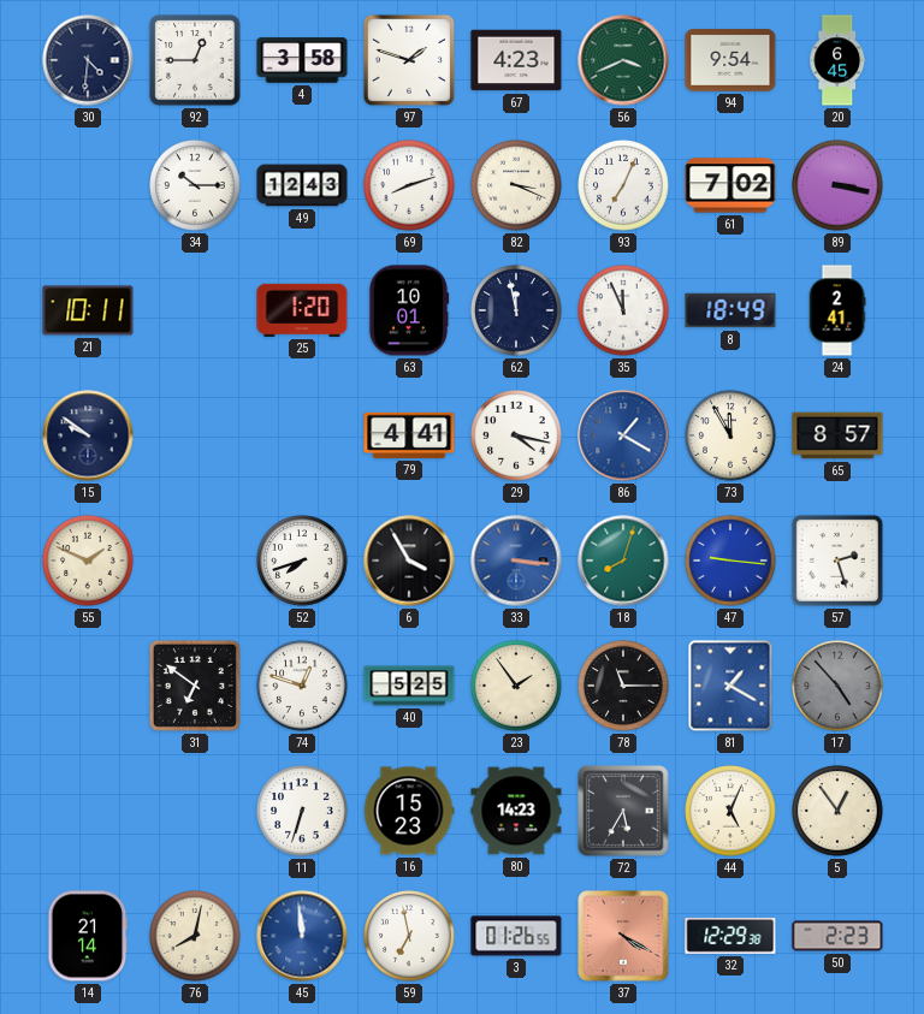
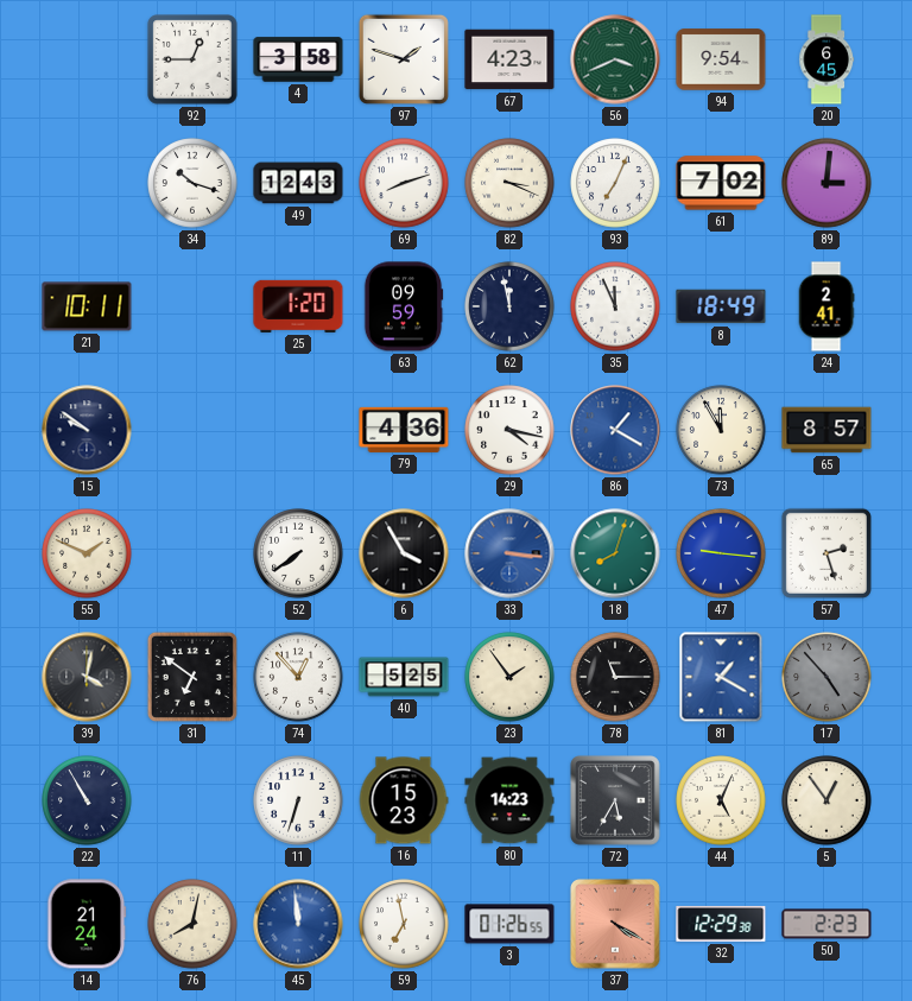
30: 4:31 -> none
34: 10:15 -> 10:18
89: 3:17 -> 3:01
63: 10:01 -> 09:59
79: 4:41 -> 4:36
52: 7:42 -> 7:39
39: none -> 4:02
74: 12:48 -> 12:53
22: none -> 10:55
14: 21:14 -> 21:24
